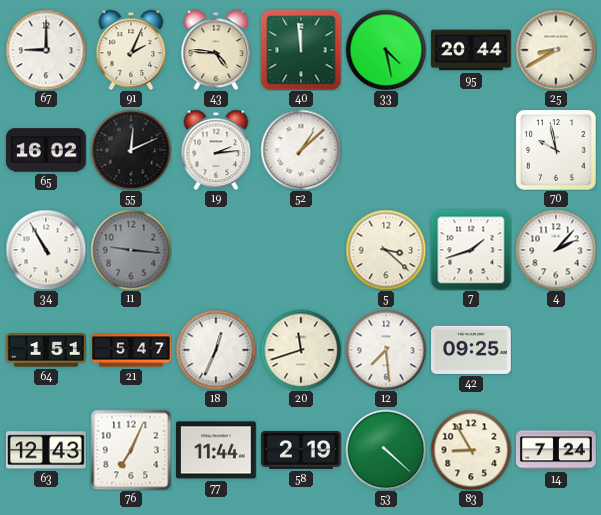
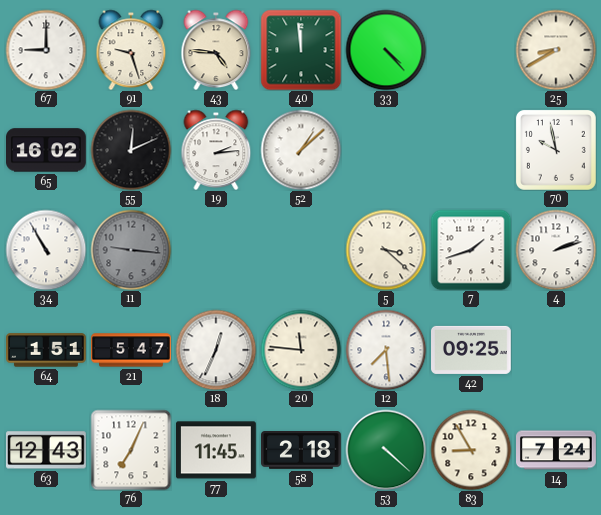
91: 2:04 -> 9:27
33: 4:28 -> 4:23
95: 20:44 -> none
4: 2:07 -> 2:12
20: 11:42 -> 11:46
77: 11:44 -> 11:45
58: 2:19 -> 2:18
